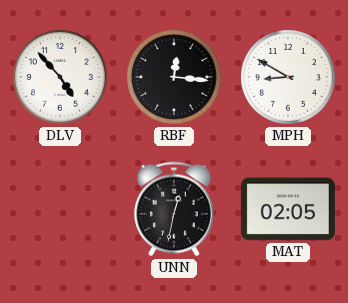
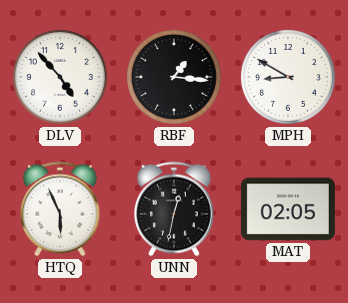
RBF: 12:16 -> 1:16
HTQ: none -> 5:56
